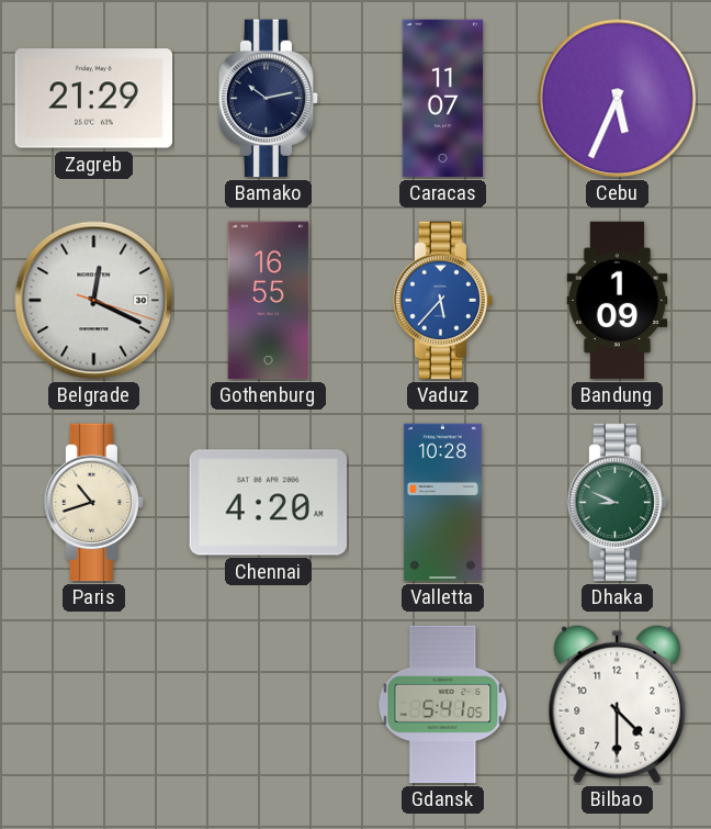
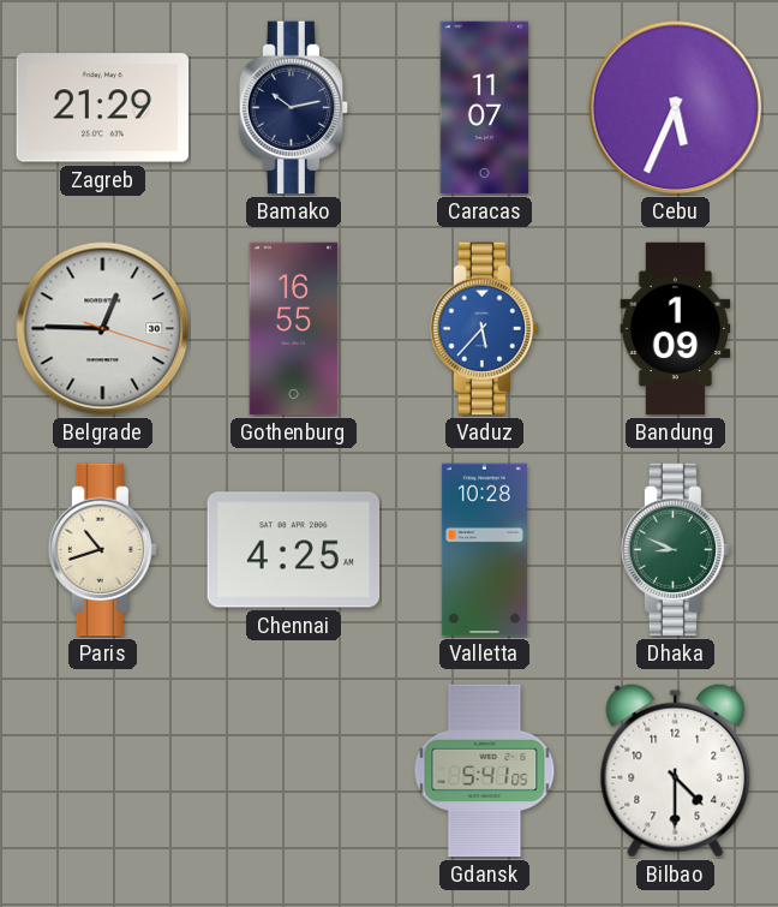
Belgrade: 12:19 -> 12:45
Chennai: 4:20 -> 4:25
